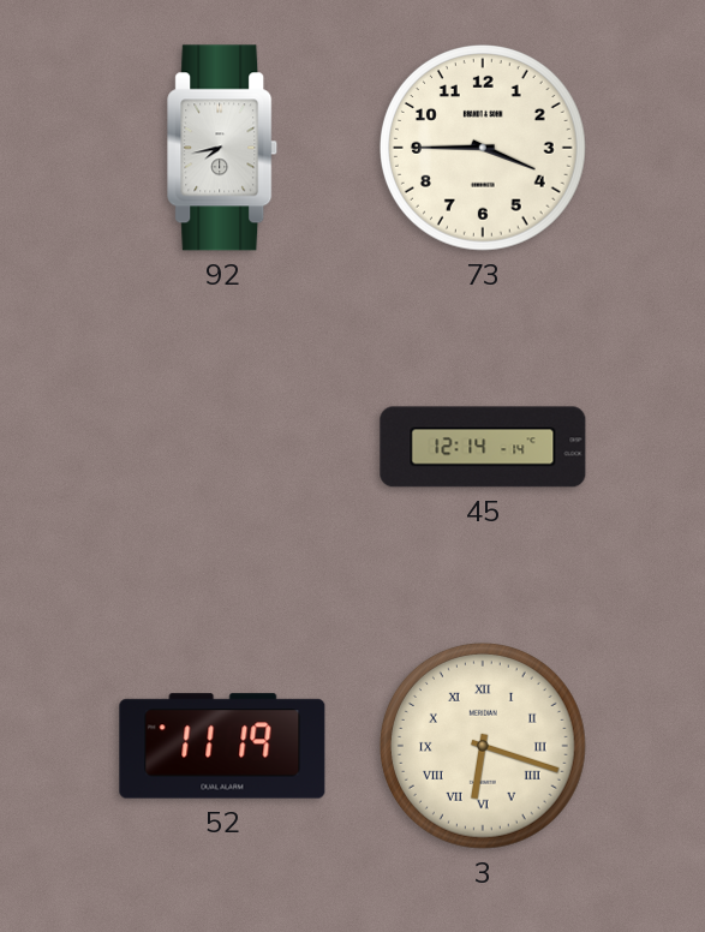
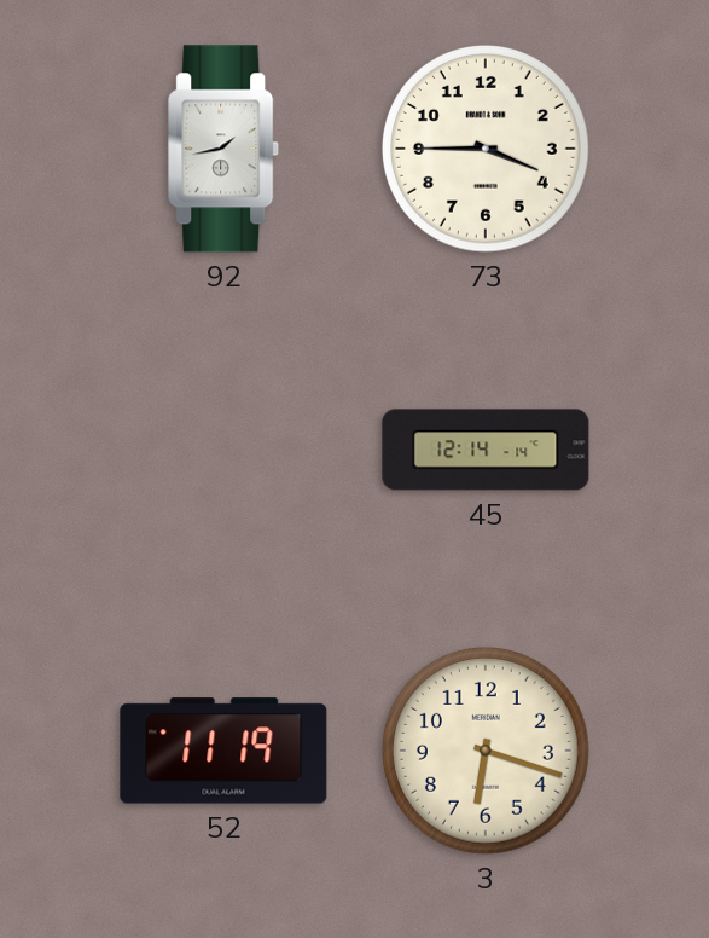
92: 7:43 -> 1:43
3 numerals: Roman -> Arabic
